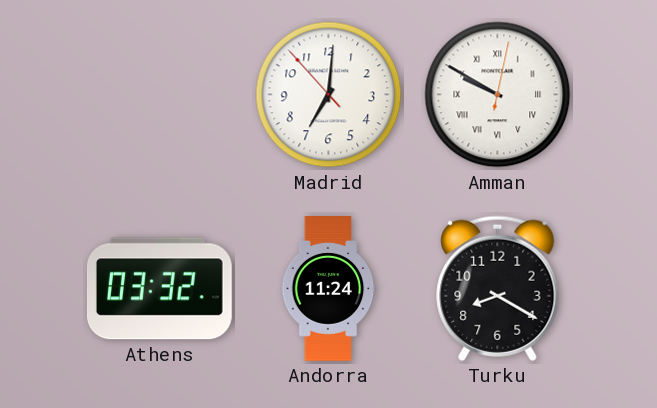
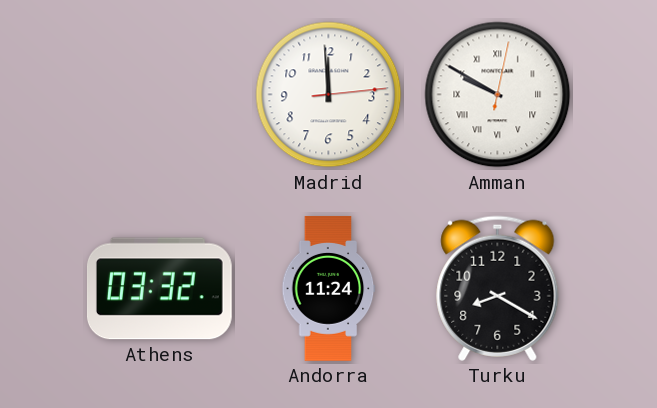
Madrid: 7:00 -> 11:59
